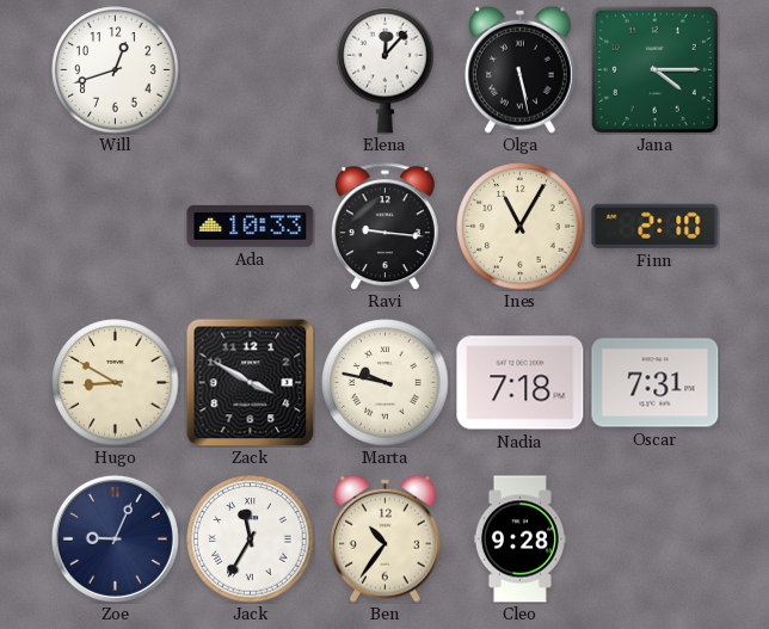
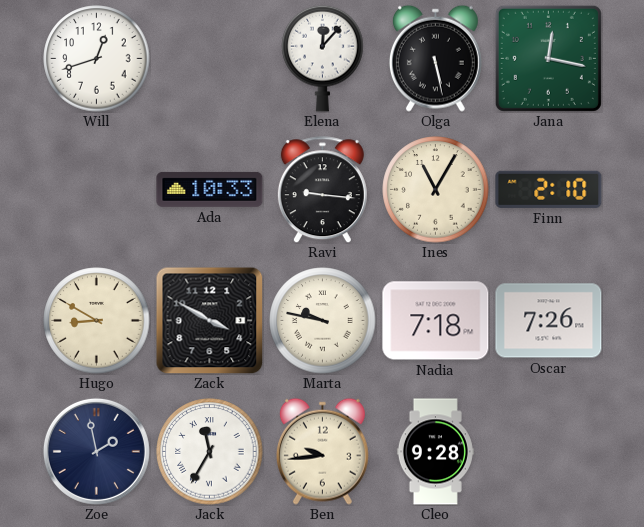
Jana: 4:15 -> 12:17
Oscar: 7:31 -> 7:26
Zoe: 9:04 -> 1:58
Ben: 10:36 -> 9:44
